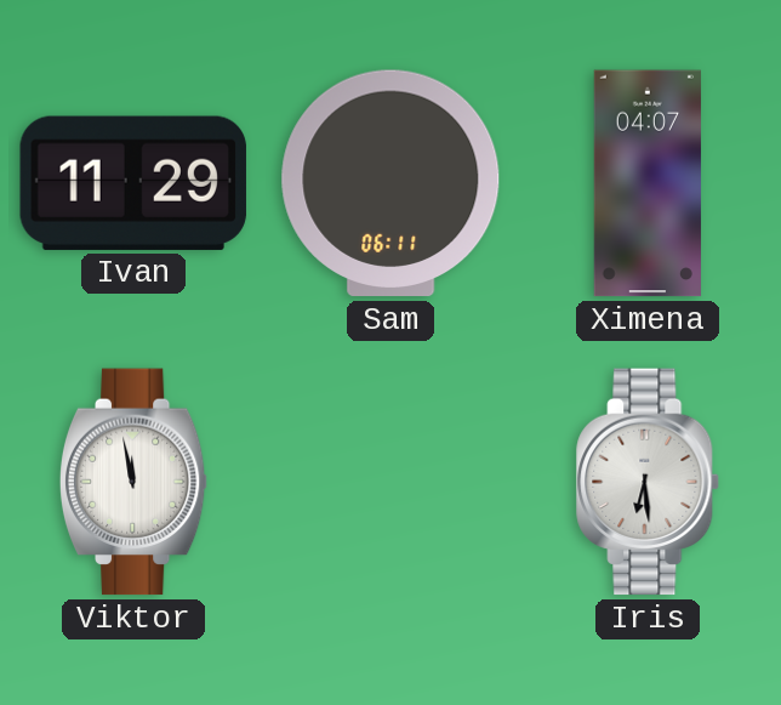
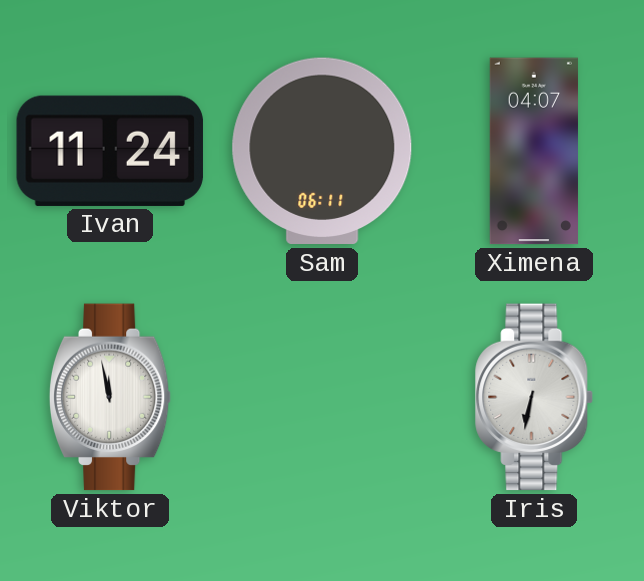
Ivan: 11:29 -> 11:24
Iris: 6:29 -> 6:32
